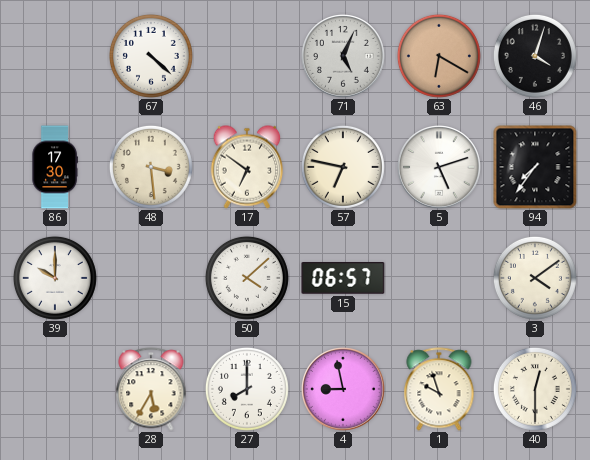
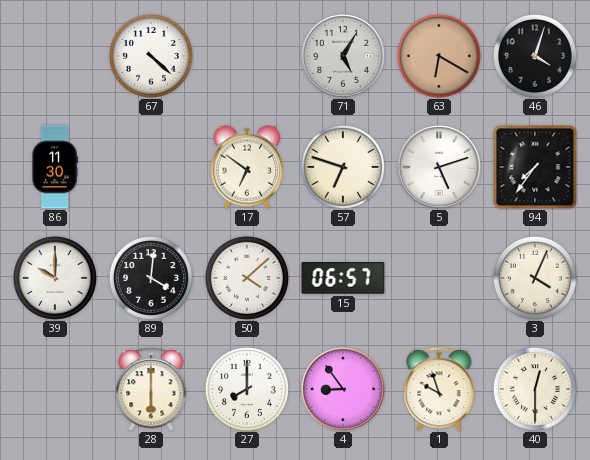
71: 5:04 -> 5:05
86: 17:30 -> 11:30
48: 3:29 -> none
57: 6:47 -> 6:48
89: none -> 4:01
3: 4:09 -> 4:04
28: 5:35 -> 6:00
4: 8:58 -> 8:54
